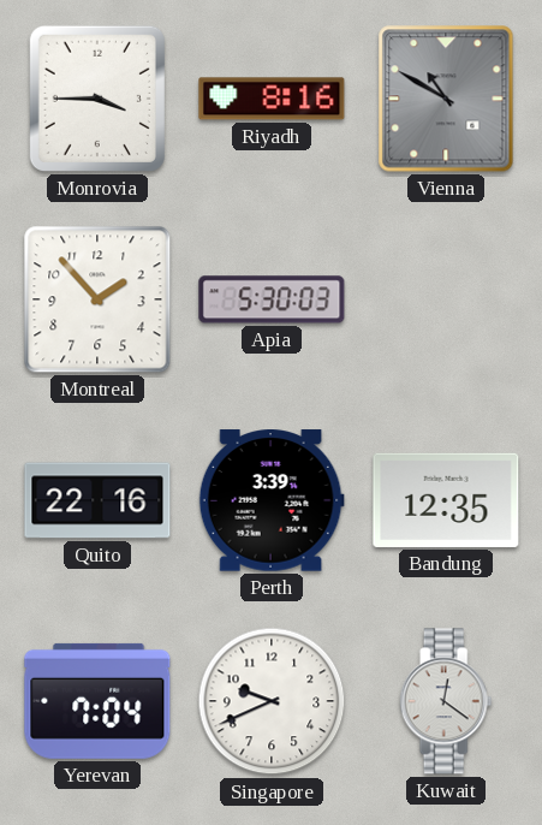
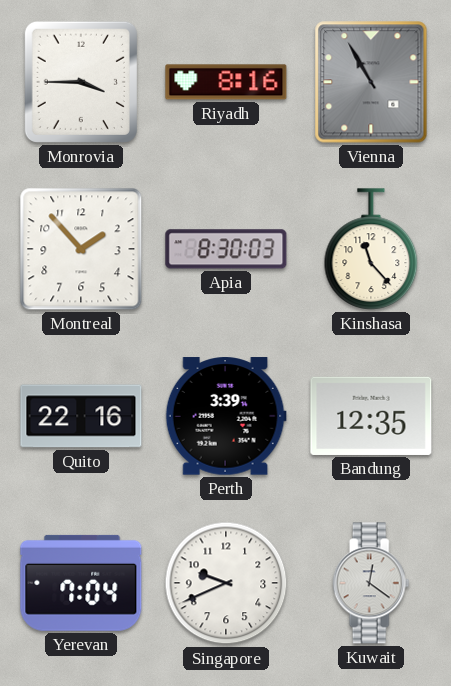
Vienna: 10:50 -> 10:55
Apia: 5:30 -> 8:30
Kinshasa: none -> 11:23
